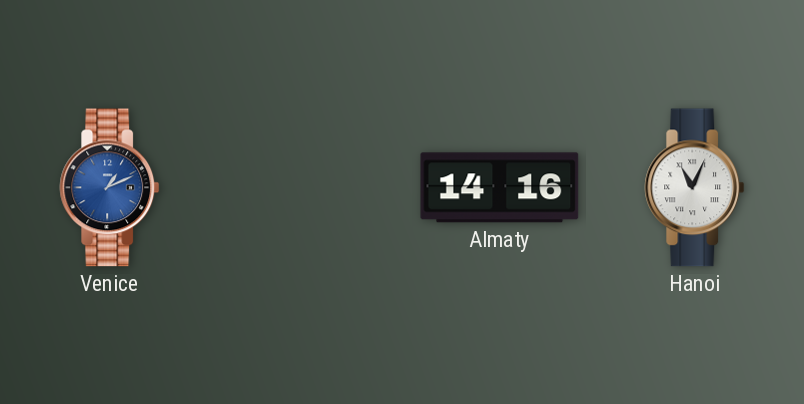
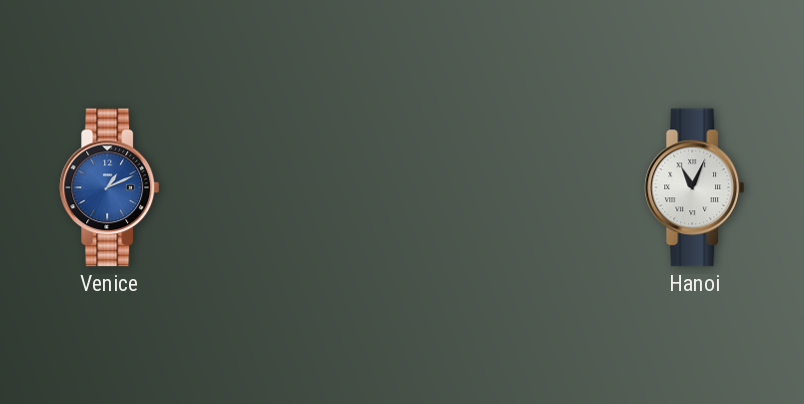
Almaty: 14:16 -> none
